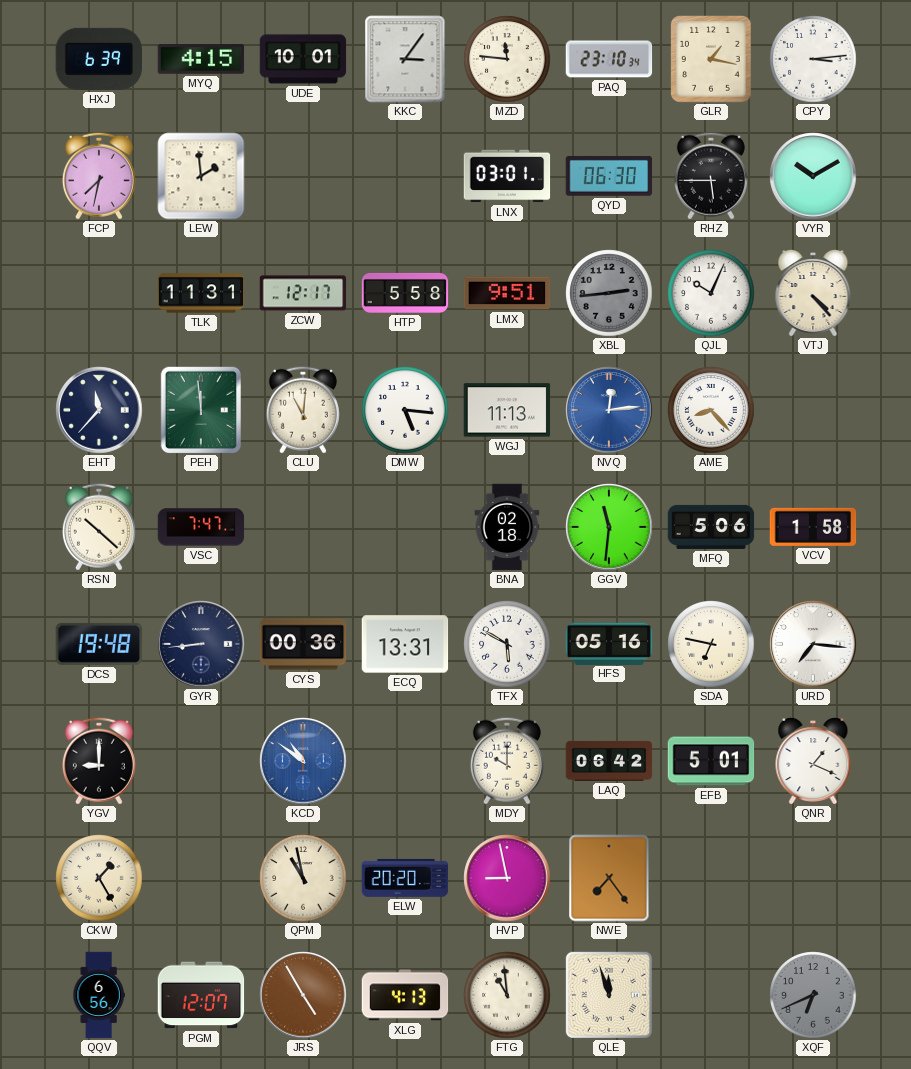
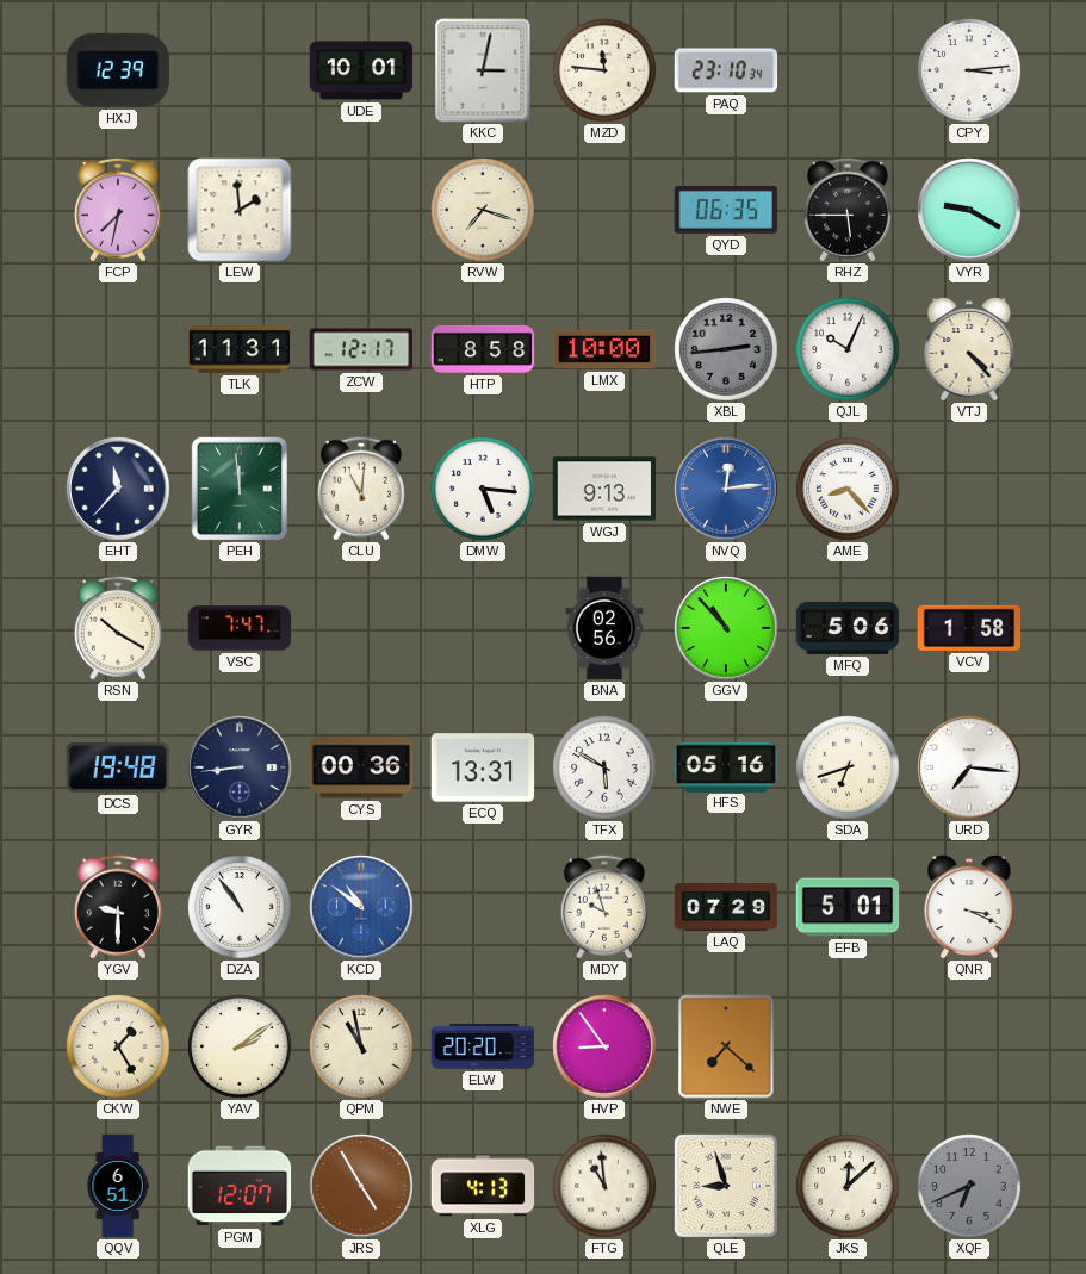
HXJ: 6:39 -> 12:39
MYQ: 4:15 -> none
KKC: 3:06 -> 3:02
GLR: 1:17 -> none
RVW: none -> 7:18
LNX: 03:01 -> none
QYD: 06:30 -> 06:35
VYR: 10:10 -> 9:20
HTP: 5:58 -> 8:58
LMX: 9:51 -> 10:00
WGJ: 11:13 -> 9:13
RSN: 10:22 -> 10:20
BNA: 02:18 -> 02:56
GGV: 11:31 -> 10:53
SDA: 6:47 -> 6:42
YGV: 9:00 -> 9:30
DZA: none -> 10:54
MDY: 10:00 -> 9:57
LAQ: 06:42 -> 07:29
QNR: 1:19 -> 3:19
YAV: none -> 2:09
HVP: 8:58 -> 8:54
NWE: 7:24 -> 7:22
QQV: 6:56 -> 6:51
QLE: 11:57 -> 8:57
JKS: none -> 12:08
